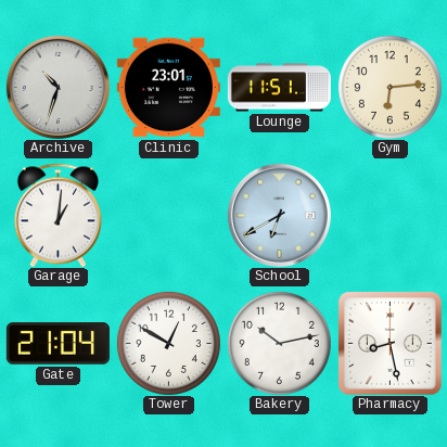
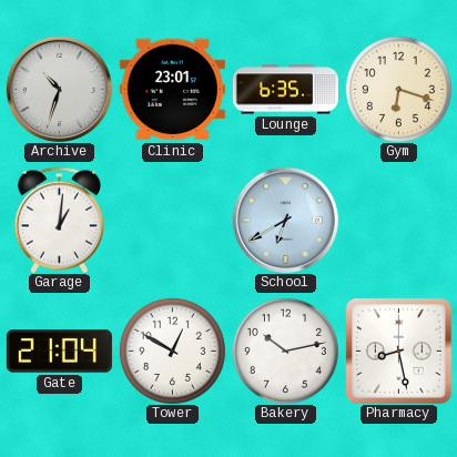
Lounge: 11:51 -> 6:35
Gym: 6:14 -> 6:18
